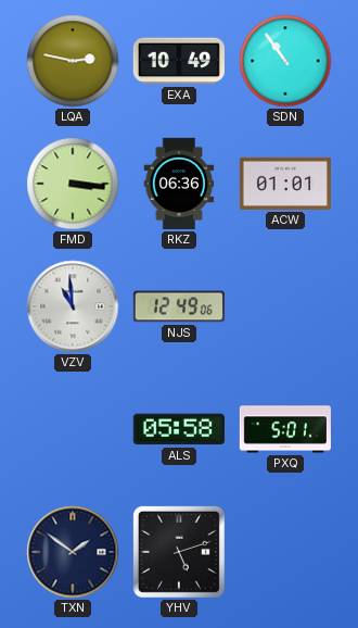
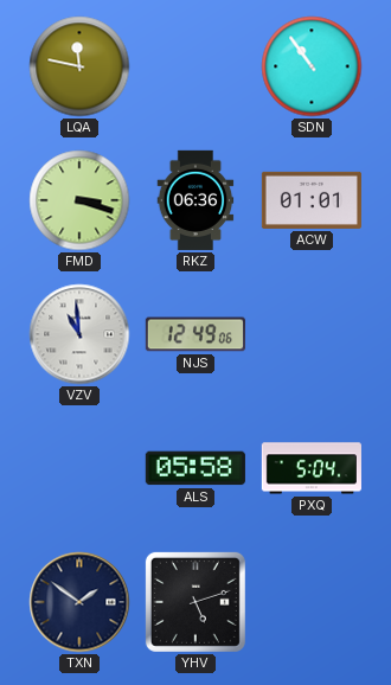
LQA: 2:47 -> 11:47
EXA: 10:49 -> none
FMD: 3:16 -> 3:18
PXQ: 5:01 -> 5:04
